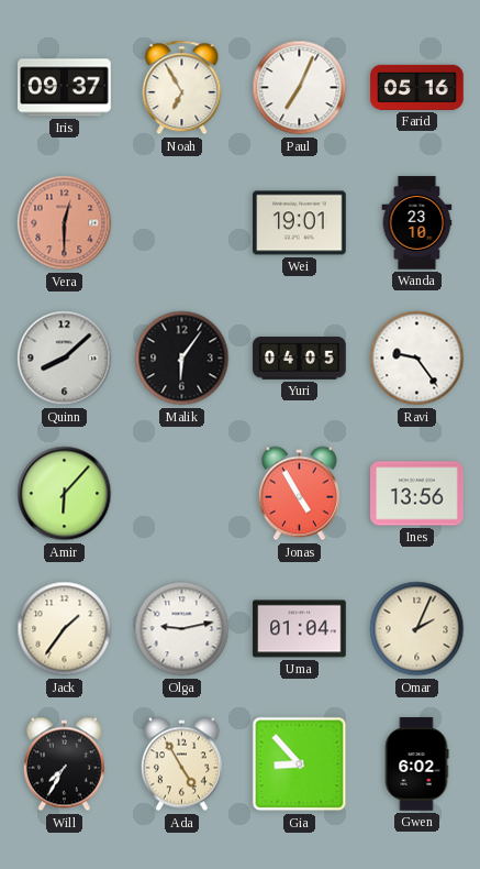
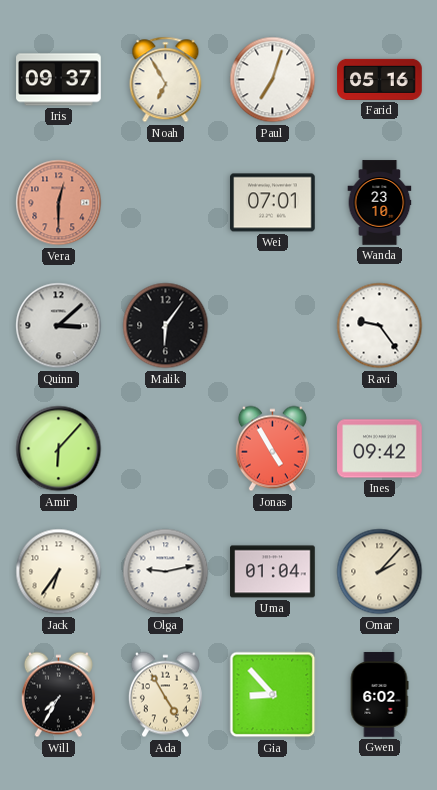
Paul: 7:04 -> 7:03
Wei: 19:01 -> 07:01
Quinn: 8:08 -> 3:08
Yuri: 04:05 -> none
Ines: 13:56 -> 09:42
Jack: 1:36 -> 6:36
Omar: 2:04 -> 2:07
